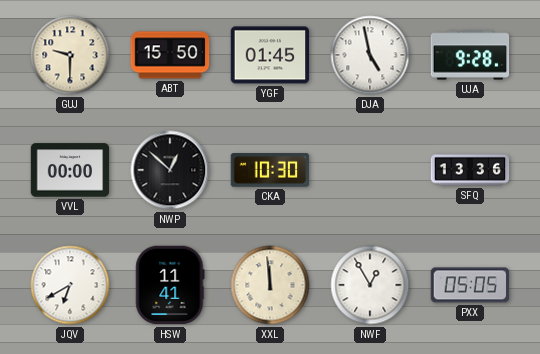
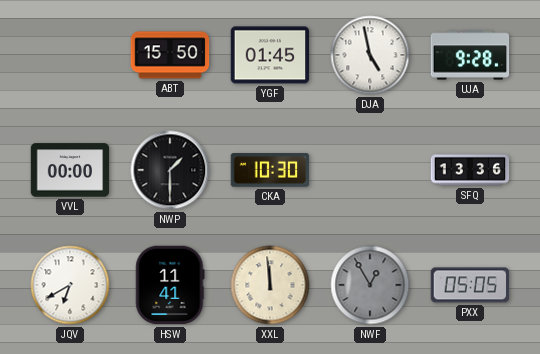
GUJ: 9:30 -> none
NWP: 12:52 -> 1:30
NWF dial: white -> grey
